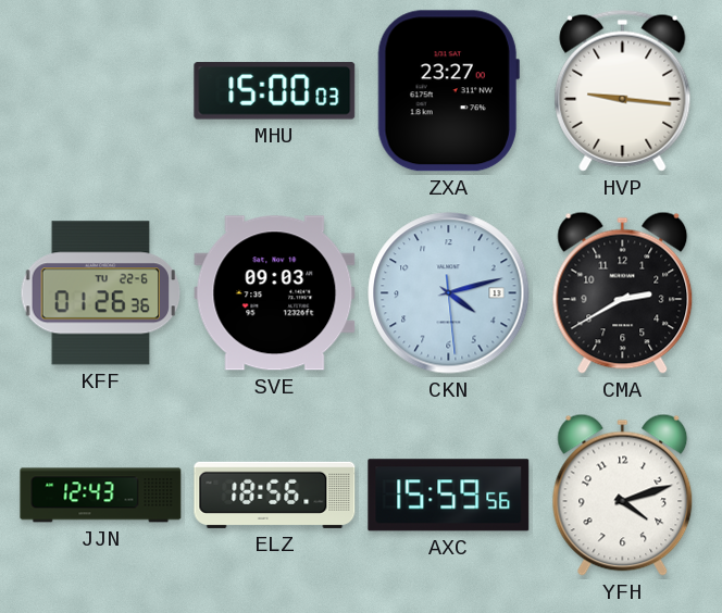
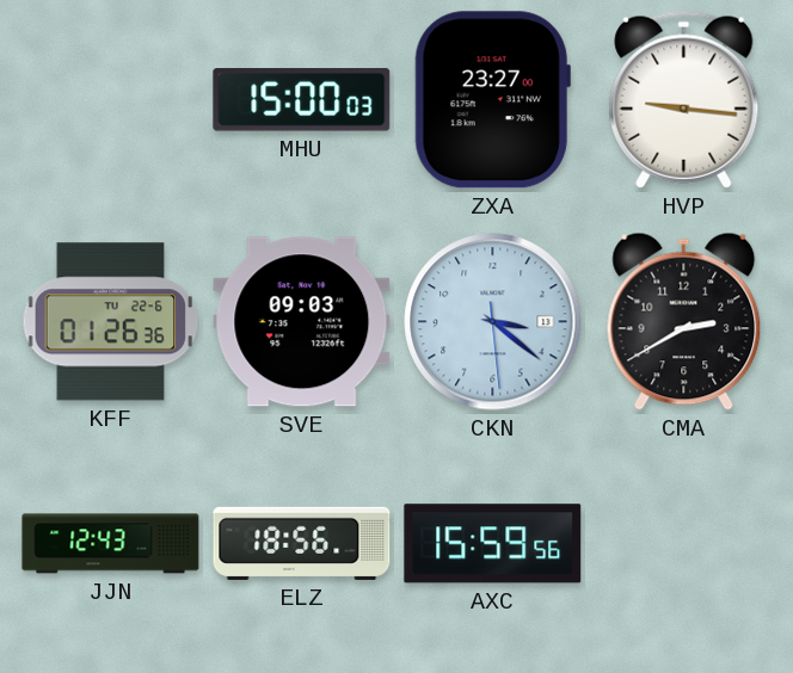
CKN: 4:12 -> 3:21
YFH: 4:12 -> none
